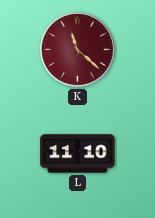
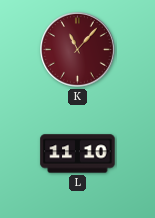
K: 11:22 -> 11:07
